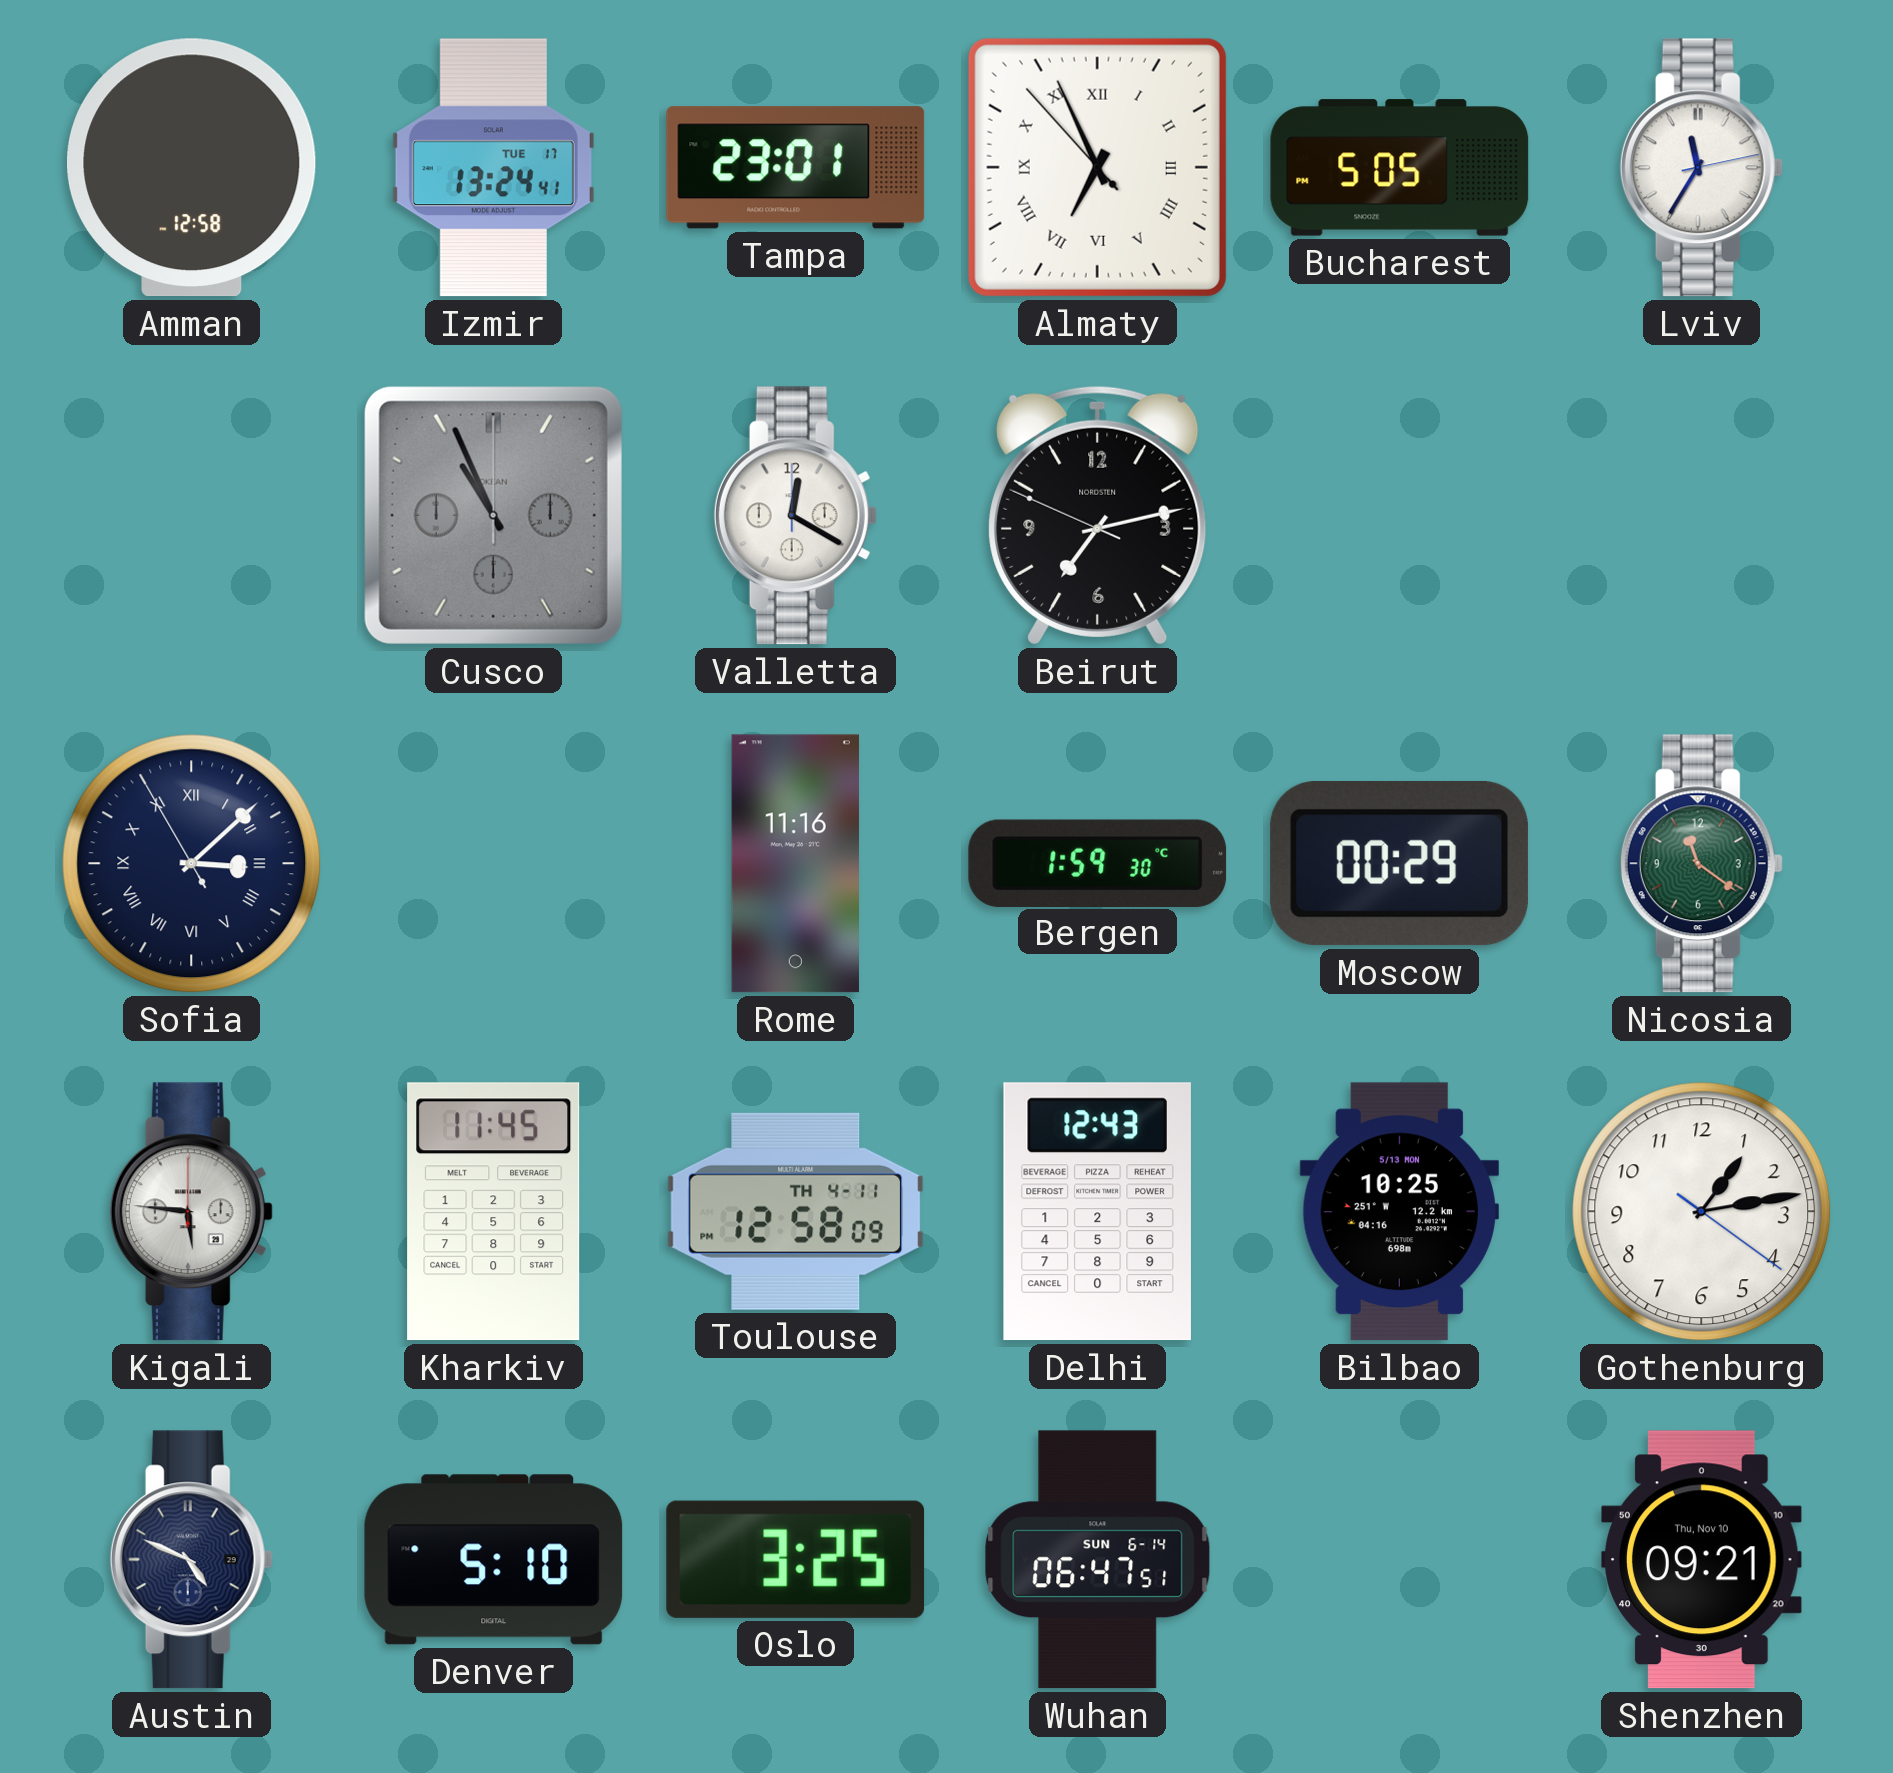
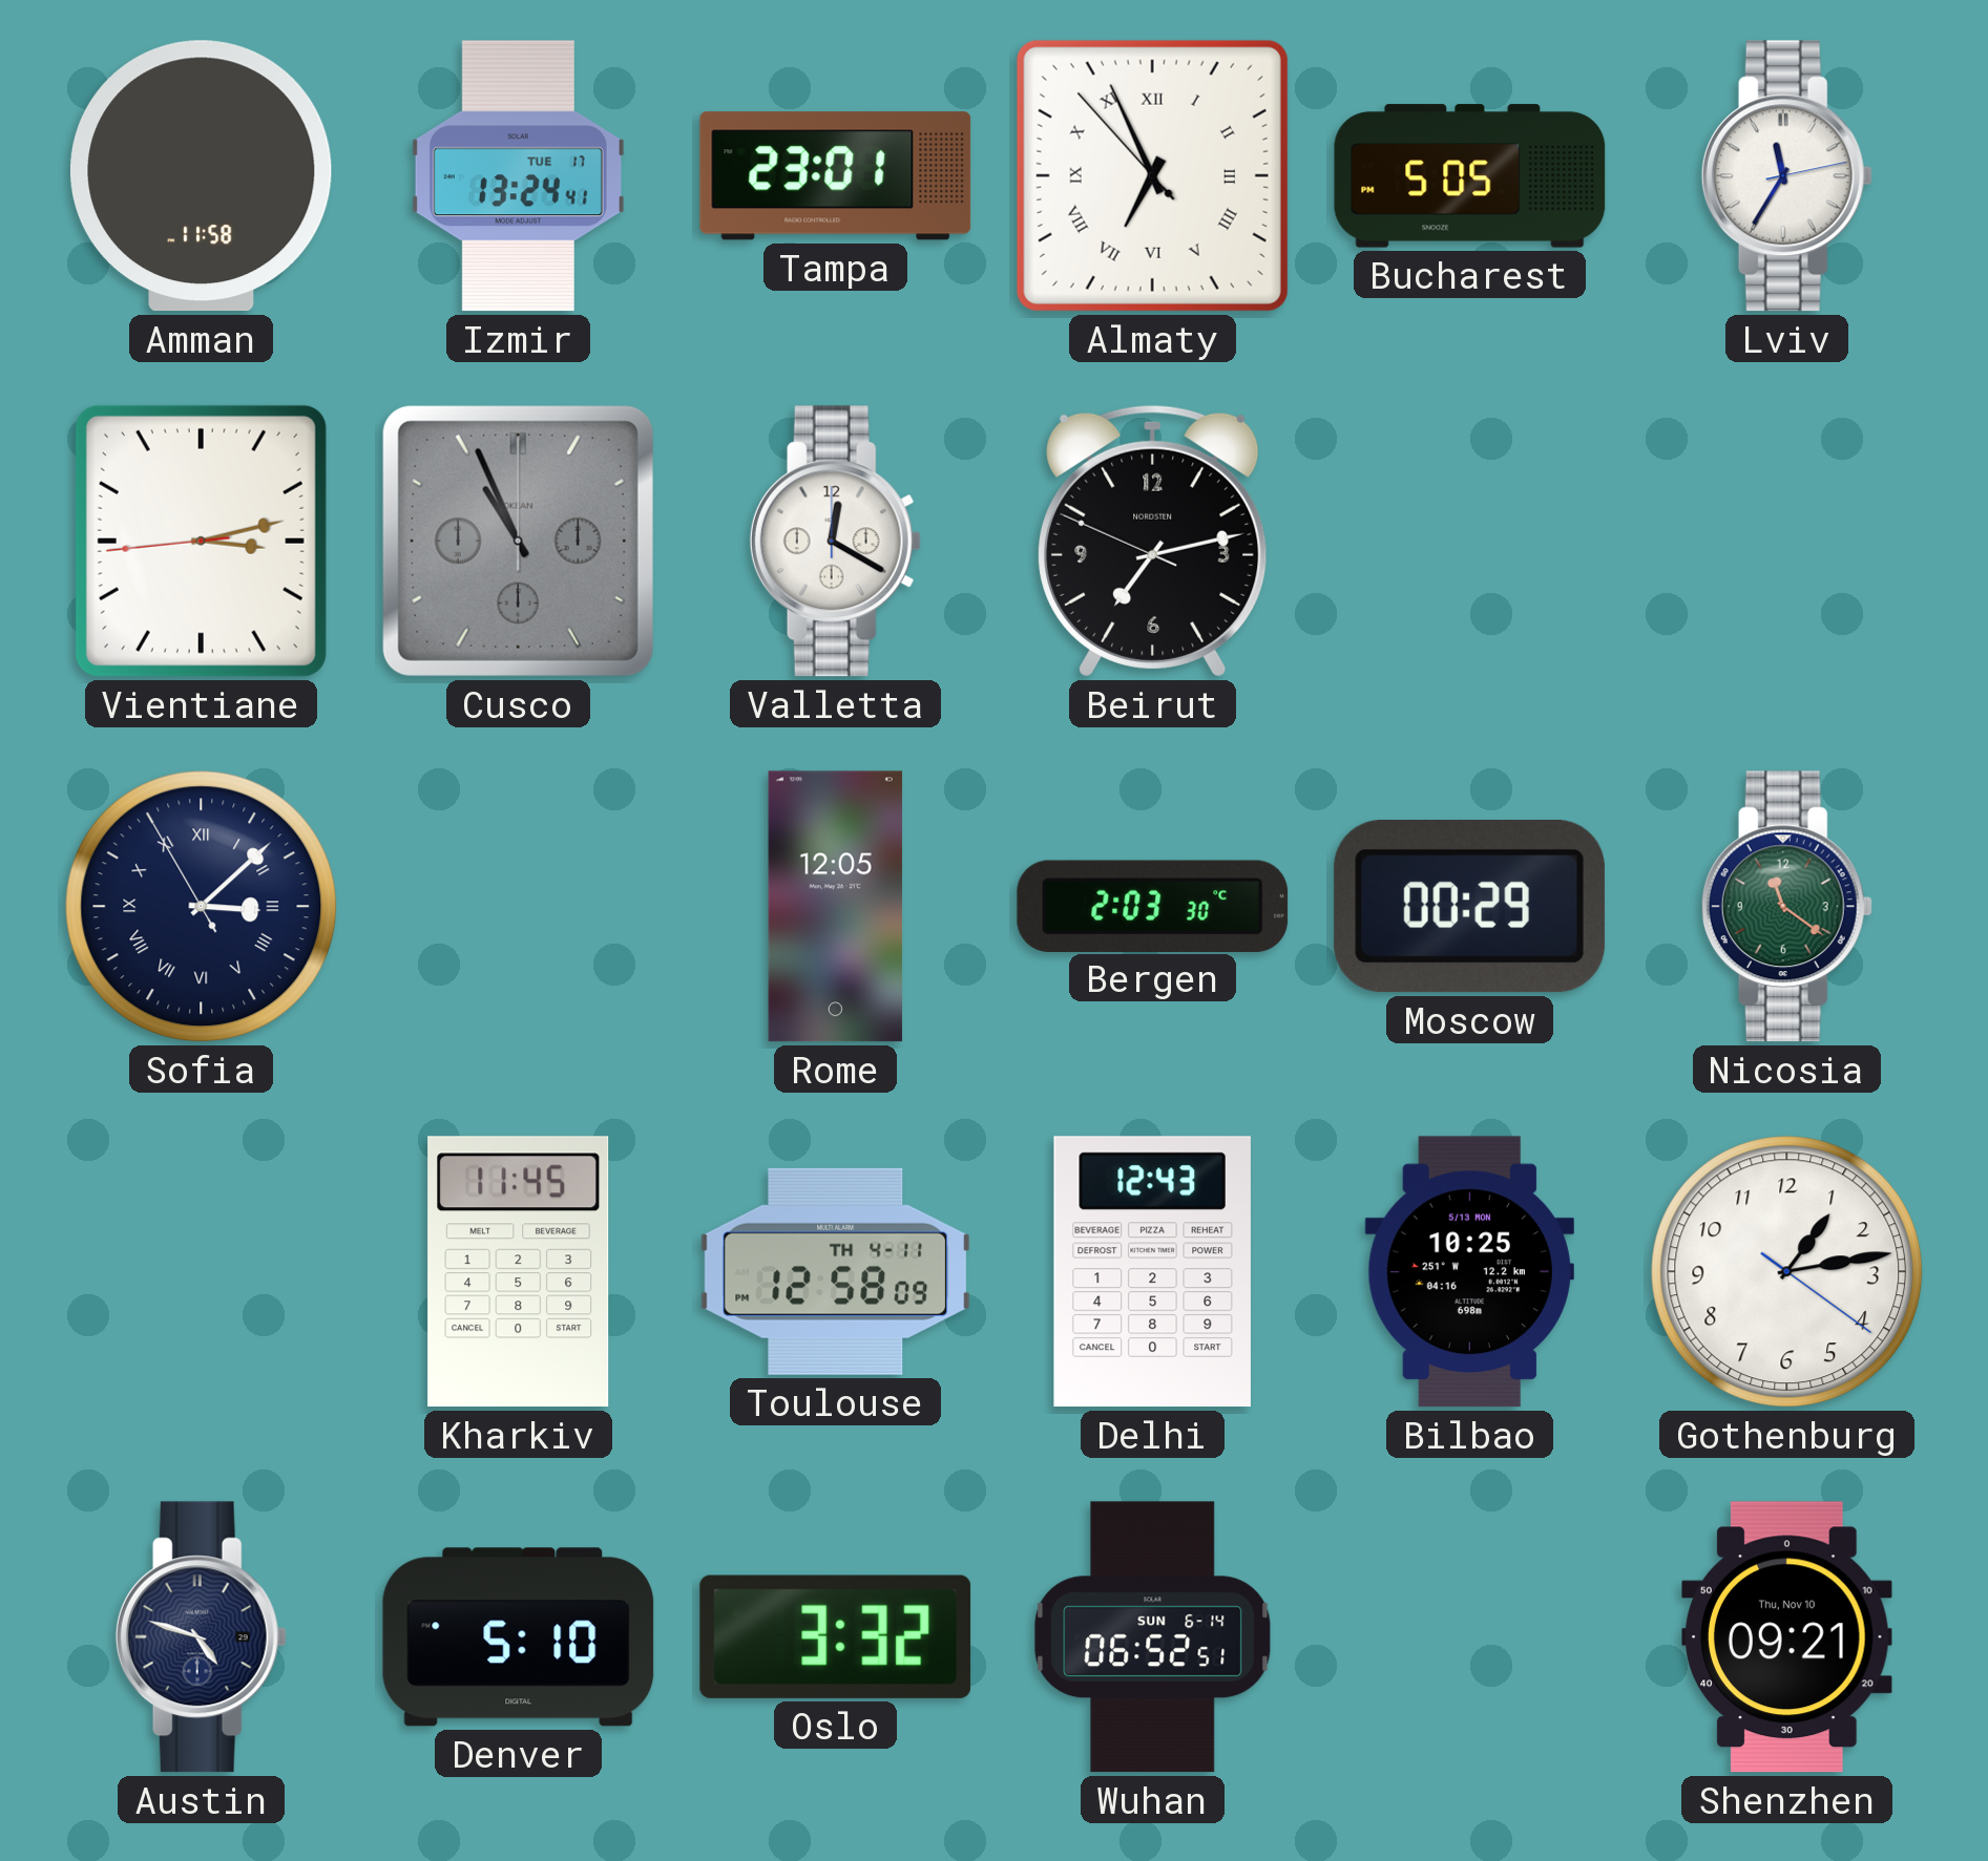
Amman: 12:58 -> 11:58
Vientiane: none -> 3:12
Rome: 11:16 -> 12:05
Bergen: 1:59 -> 2:03
Kigali: 5:46 -> none
Austin: 4:49 -> 4:48
Oslo: 3:25 -> 3:32
Wuhan: 06:47 -> 06:52
